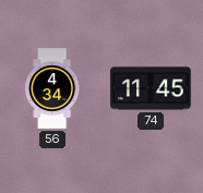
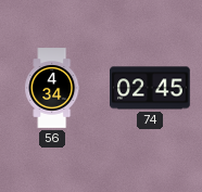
74: 11:45 -> 02:45
